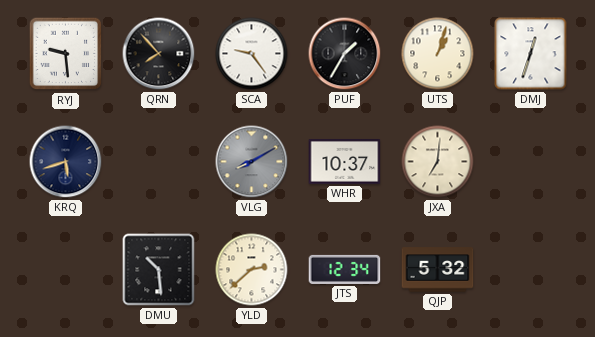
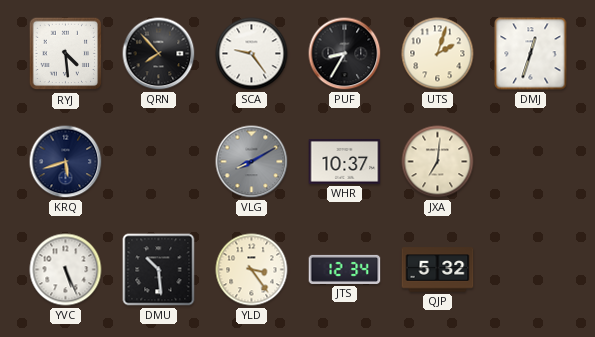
RYJ: 9:29 -> 4:29
PUF: 1:35 -> 8:35
UTS: 1:03 -> 2:03
YVC: none -> 5:26
YLD: 2:38 -> 3:24
